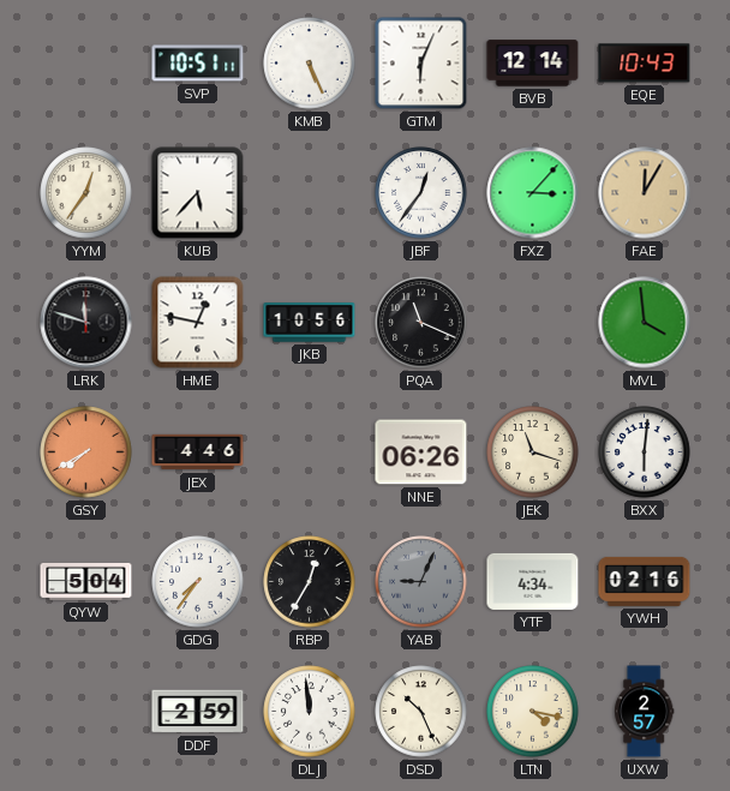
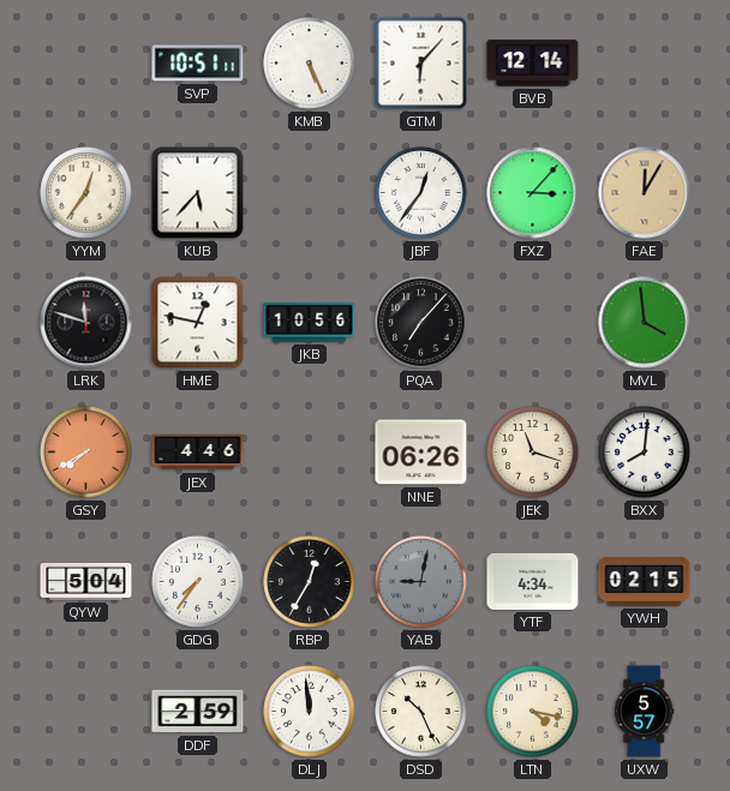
GTM: 6:04 -> 6:07
EQE: 10:43 -> none
PQA: 11:19 -> 7:07
BXX: 6:01 -> 8:01
YAB: 9:04 -> 9:02
YWH: 02:16 -> 02:15
UXW: 2:57 -> 5:57
